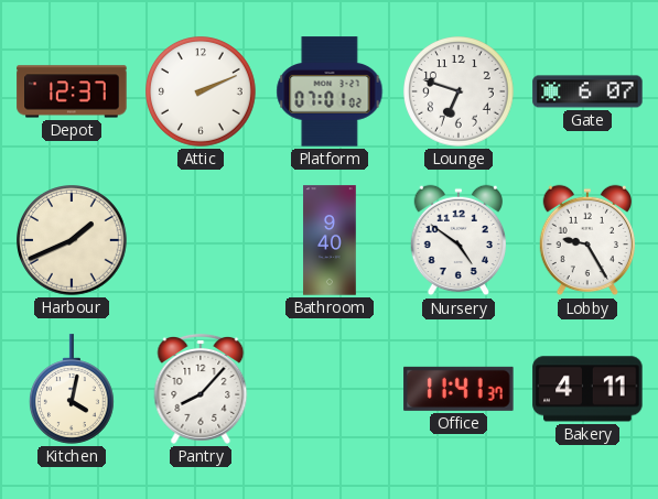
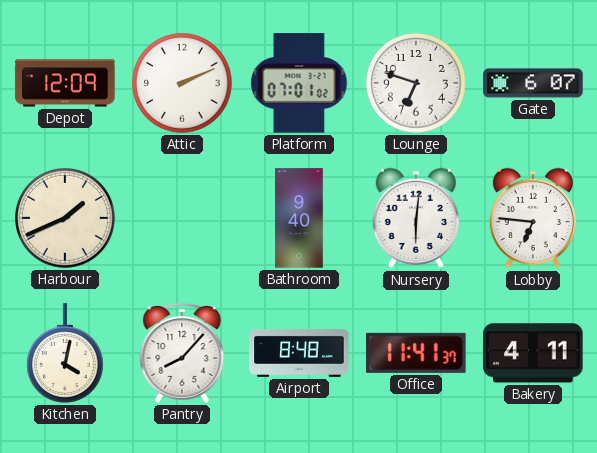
Depot: 12:37 -> 12:09
Nursery: 4:51 -> 6:01
Lobby: 9:25 -> 6:46
Airport: none -> 8:48
